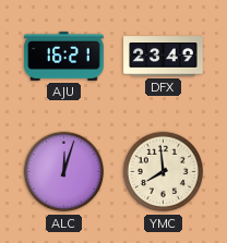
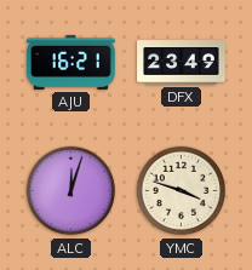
YMC: 7:59 -> 3:48
